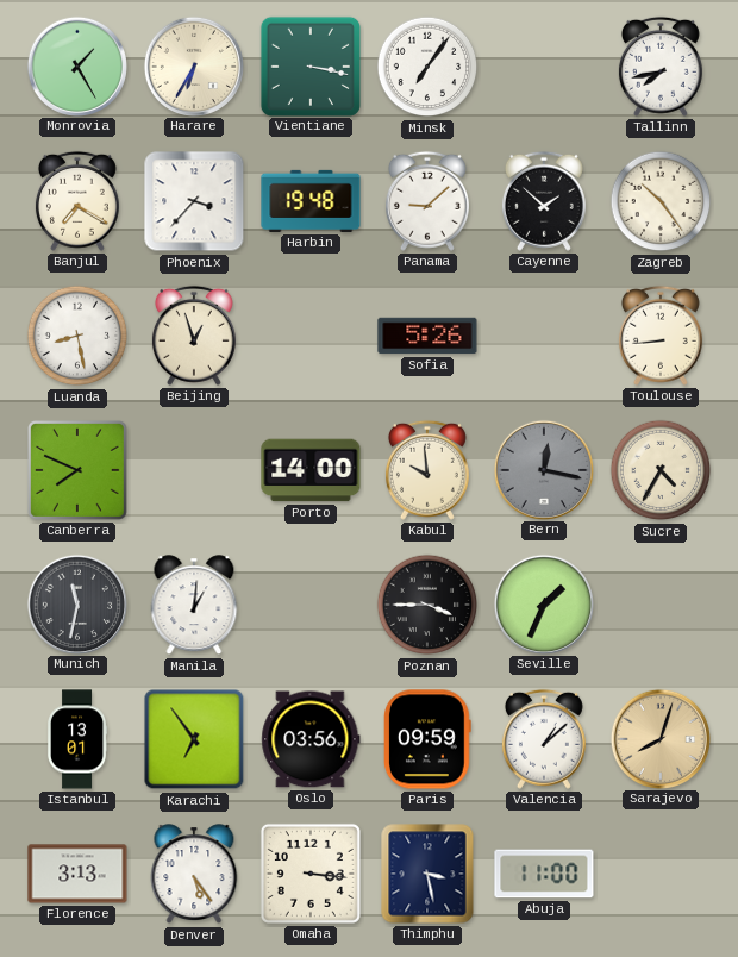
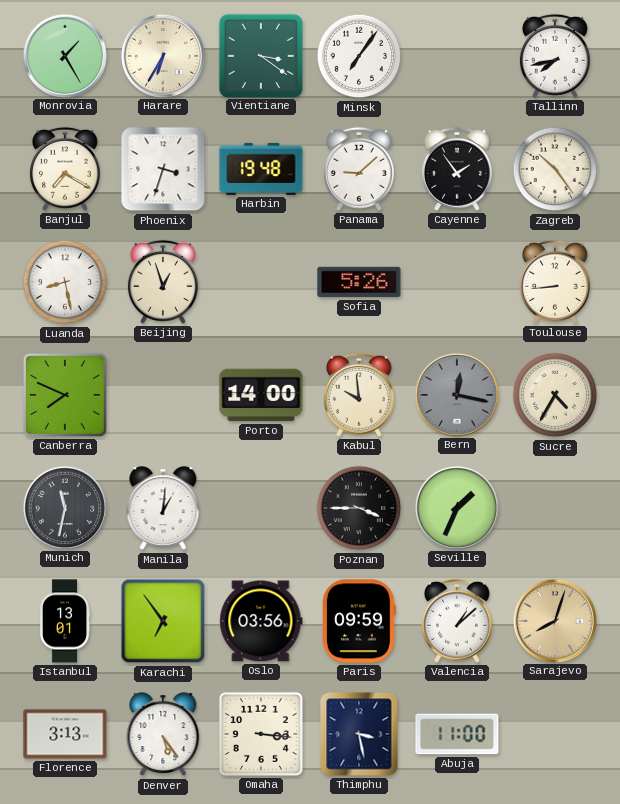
Vientiane: 3:17 -> 3:21
Phoenix: 3:37 -> 3:33
Cayenne: 1:52 -> 1:54
